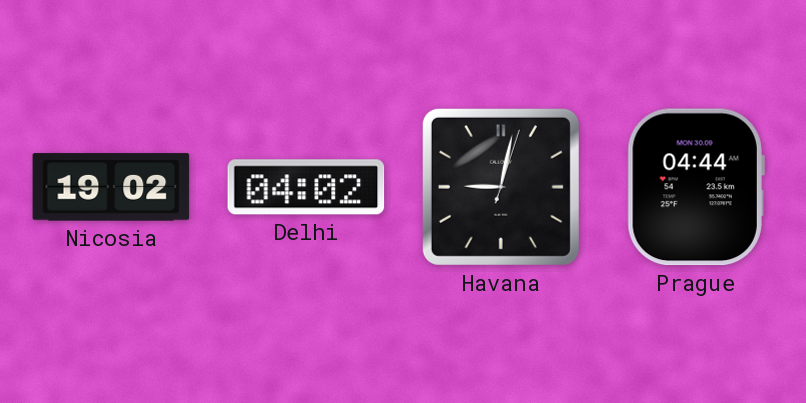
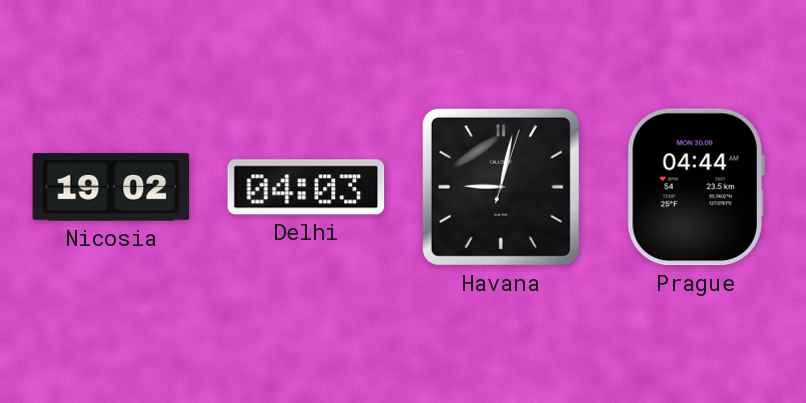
Delhi: 04:02 -> 04:03
